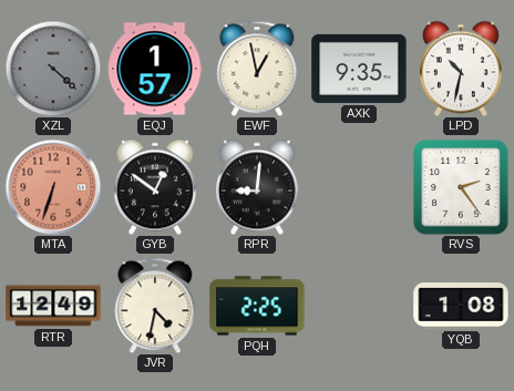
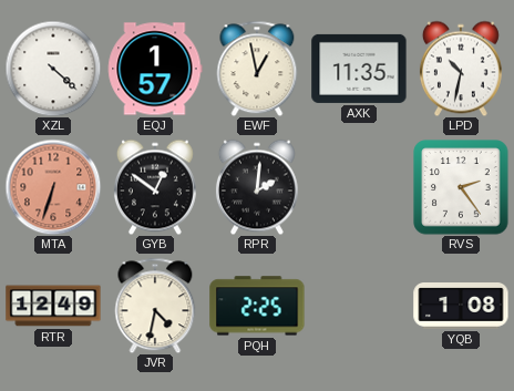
XZL dial: grey -> white
AXK: 9:35 -> 11:35
RPR: 9:01 -> 2:01
